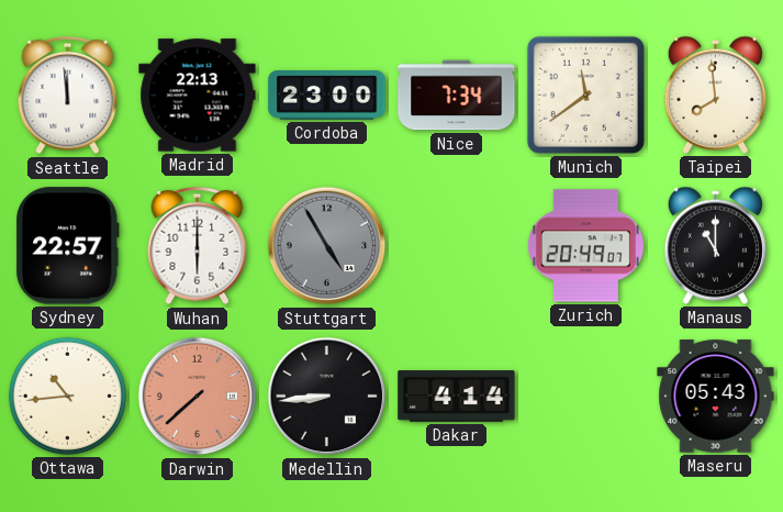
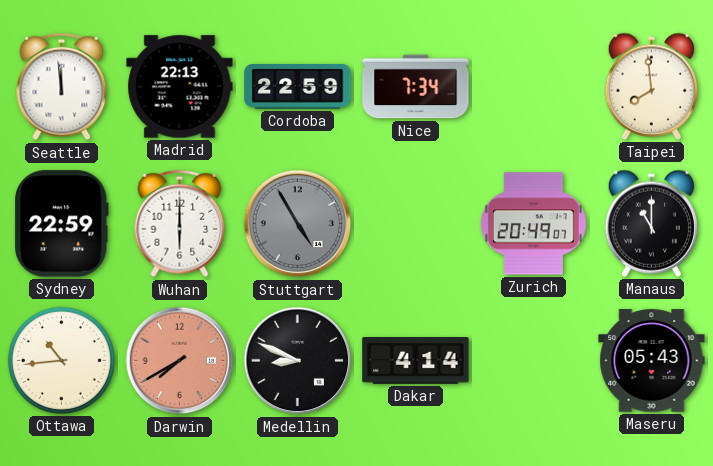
Cordoba: 23:00 -> 22:59
Munich: 11:39 -> none
Sydney: 22:57 -> 22:59
Darwin: 7:38 -> 7:40
Medellin: 8:44 -> 8:49
